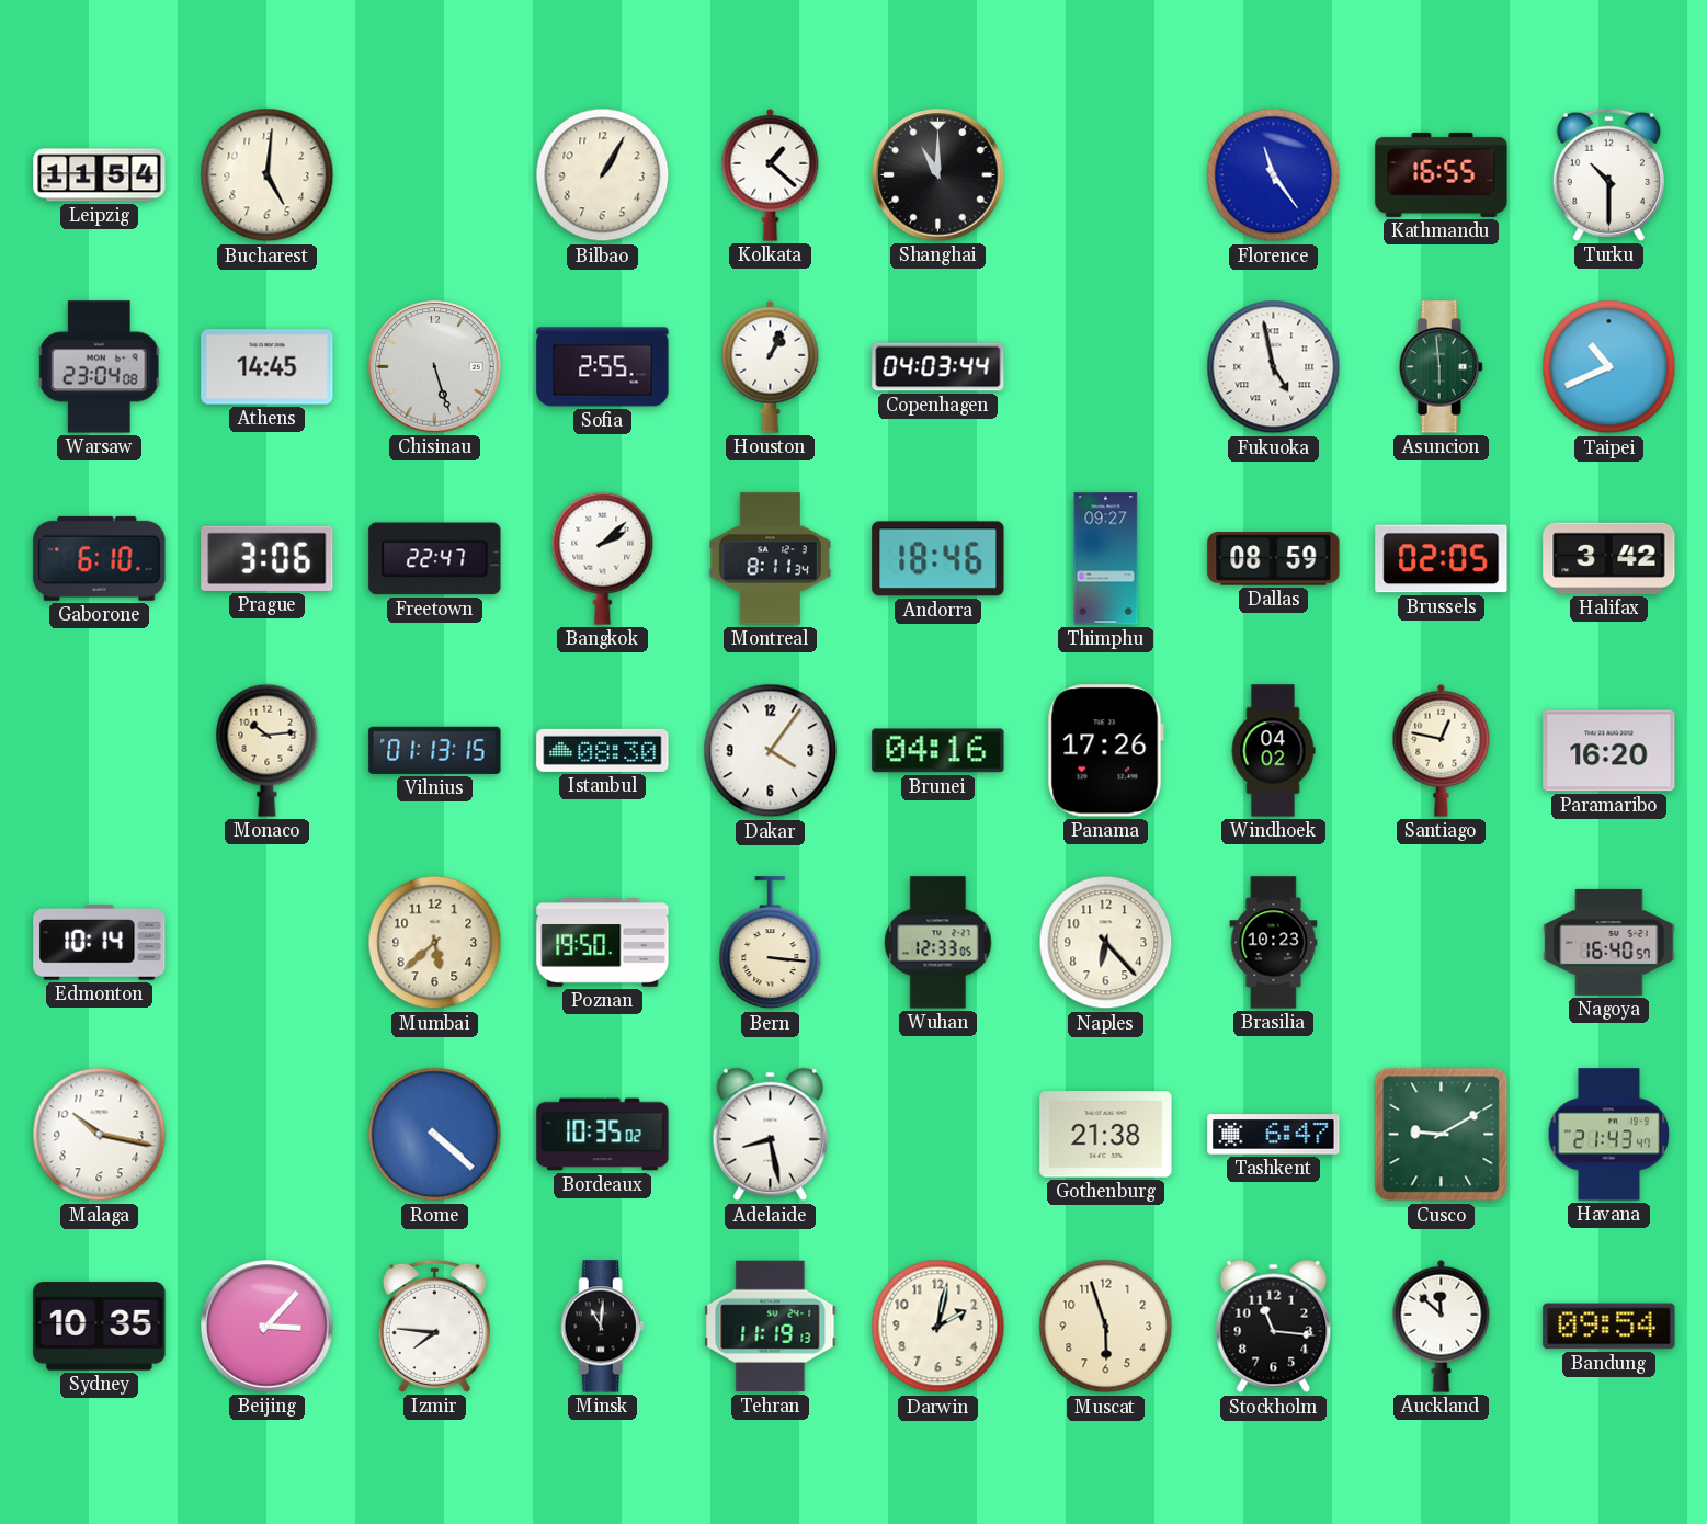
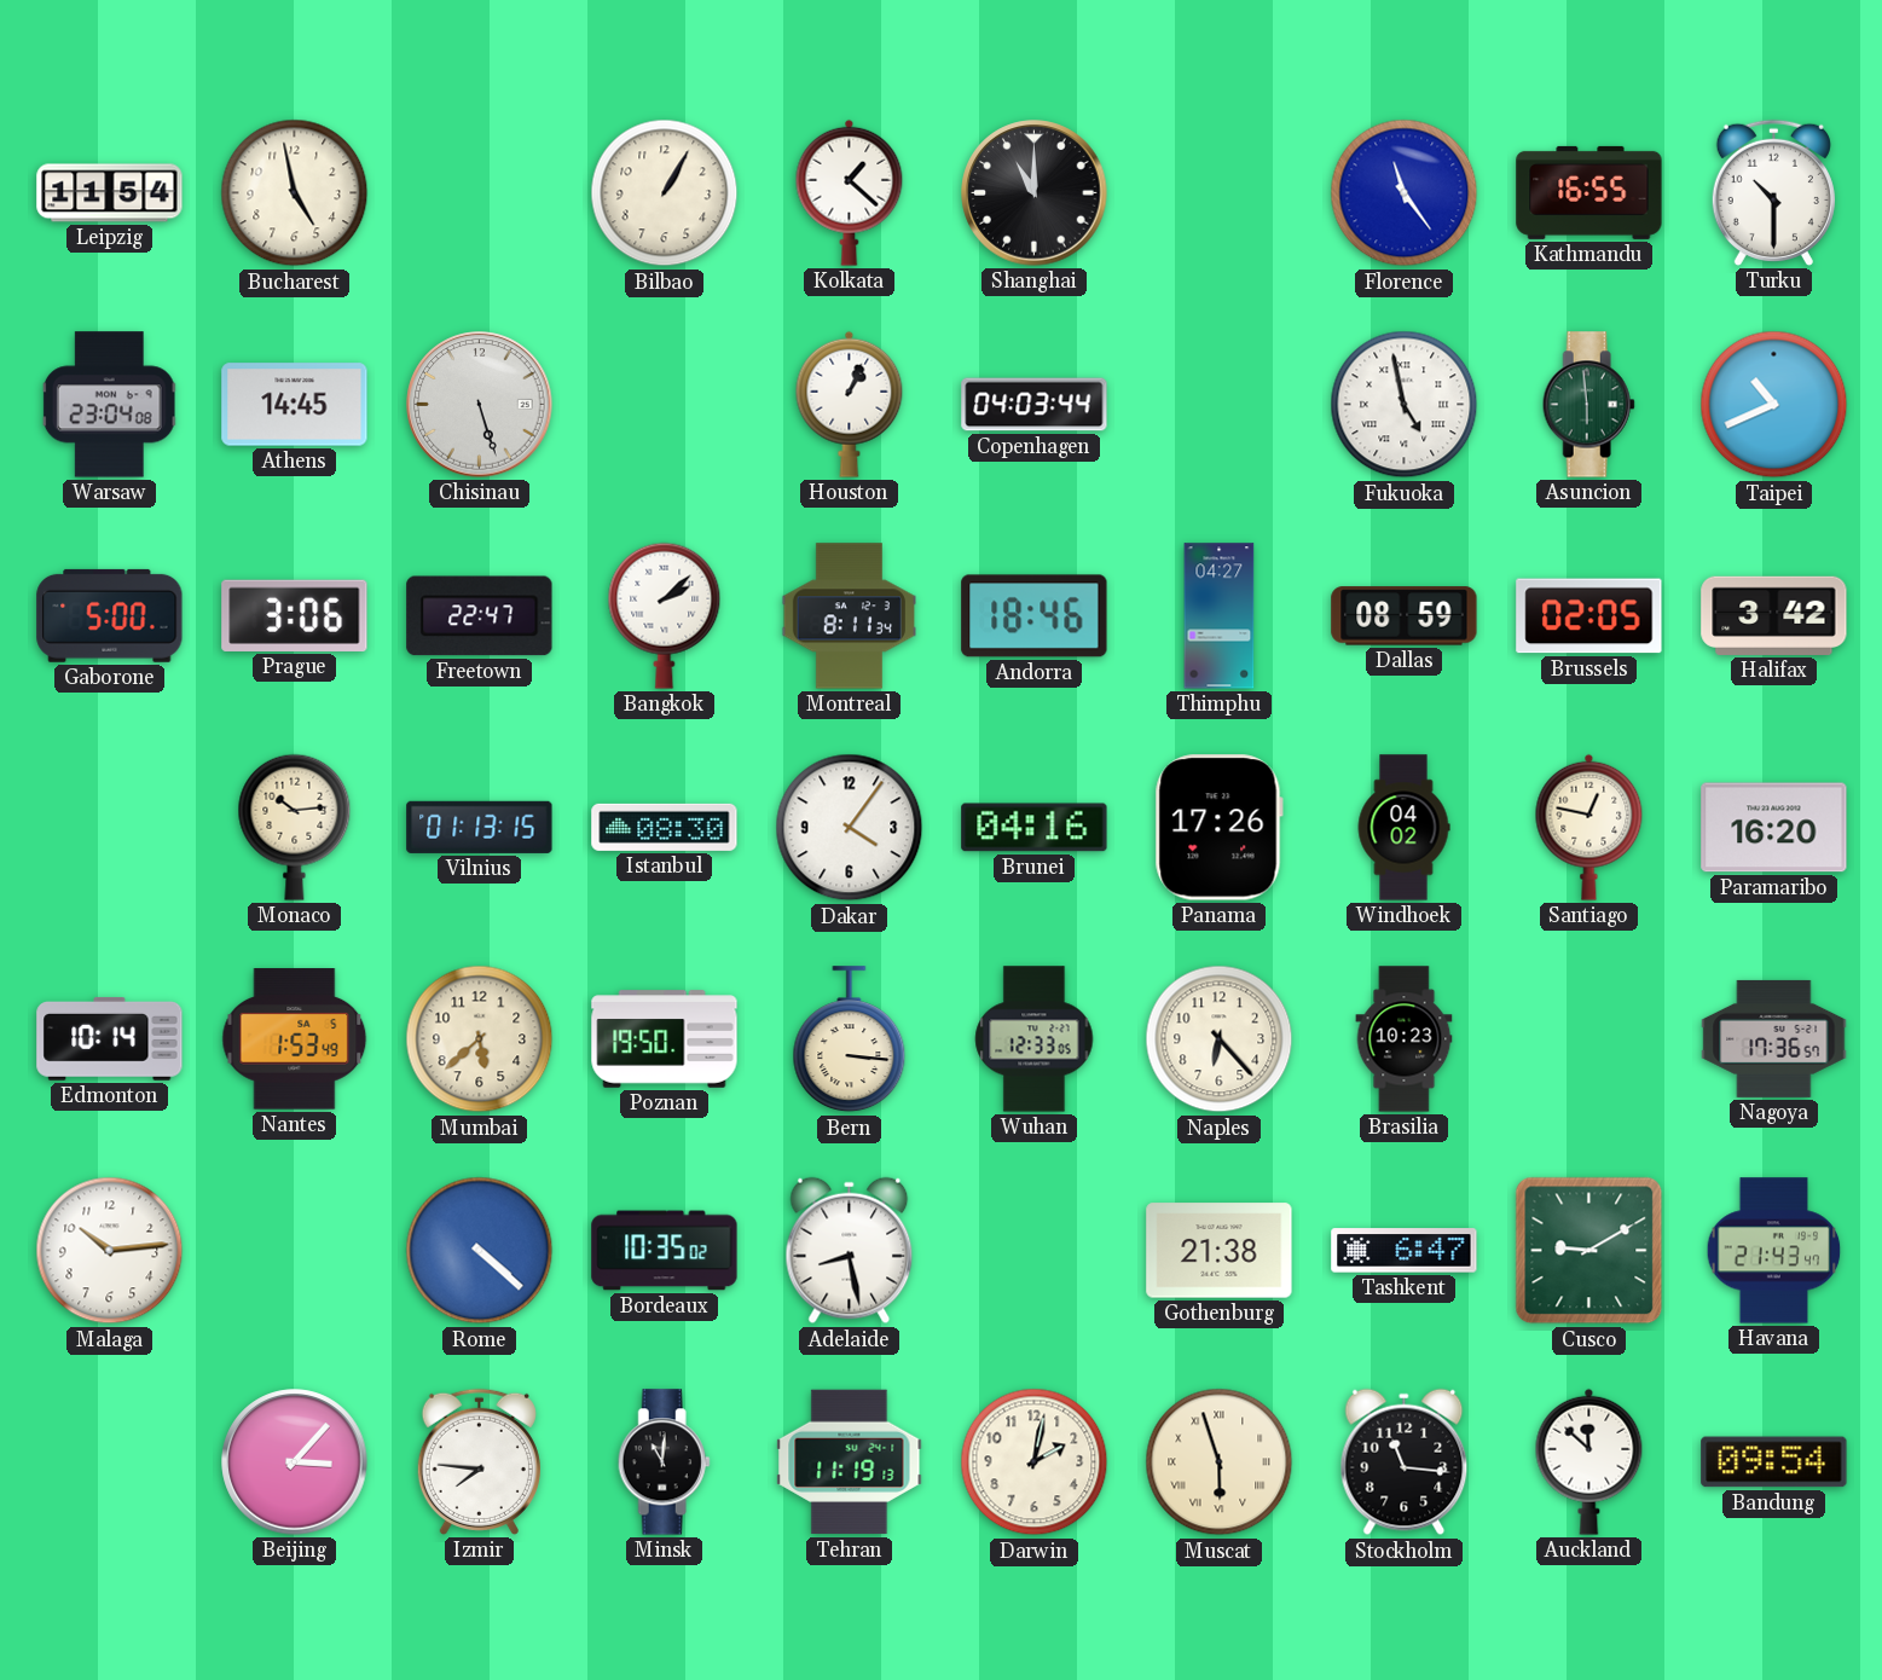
Bucharest: 5:01 -> 4:58
Sofia: 2:55 -> none
Gaborone: 6:10 -> 5:00
Thimphu: 09:27 -> 04:27
Nantes: none -> 1:53
Nagoya: 16:40 -> 17:36
Malaga: 10:17 -> 10:14
Sydney: 10:35 -> none
Muscat numerals: Arabic -> Roman
